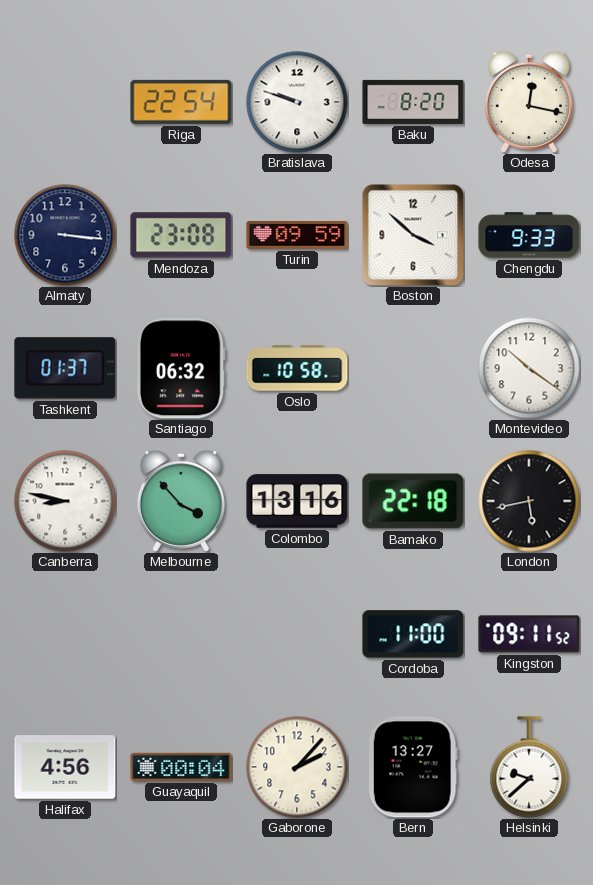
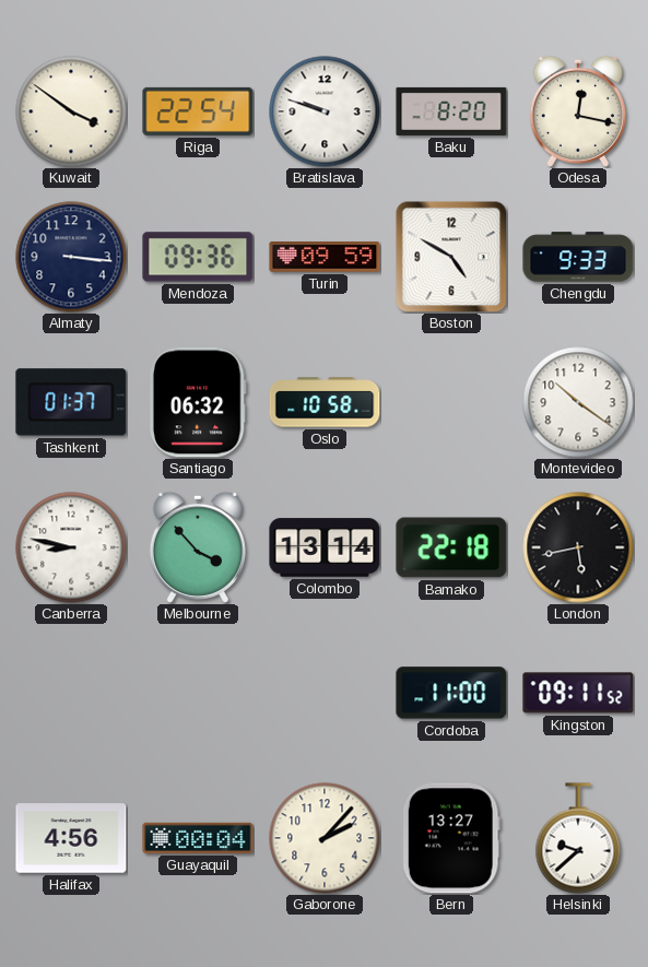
Kuwait: none -> 3:51
Mendoza: 23:08 -> 09:36
Boston: 3:52 -> 4:50
Colombo: 13:16 -> 13:14
